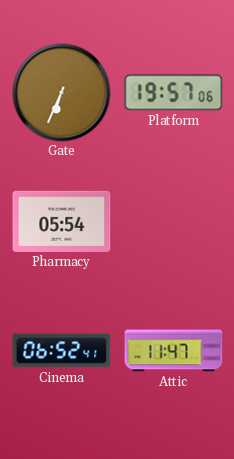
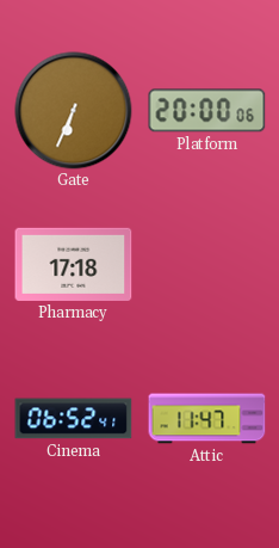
Platform: 19:57 -> 20:00
Pharmacy: 05:54 -> 17:18
